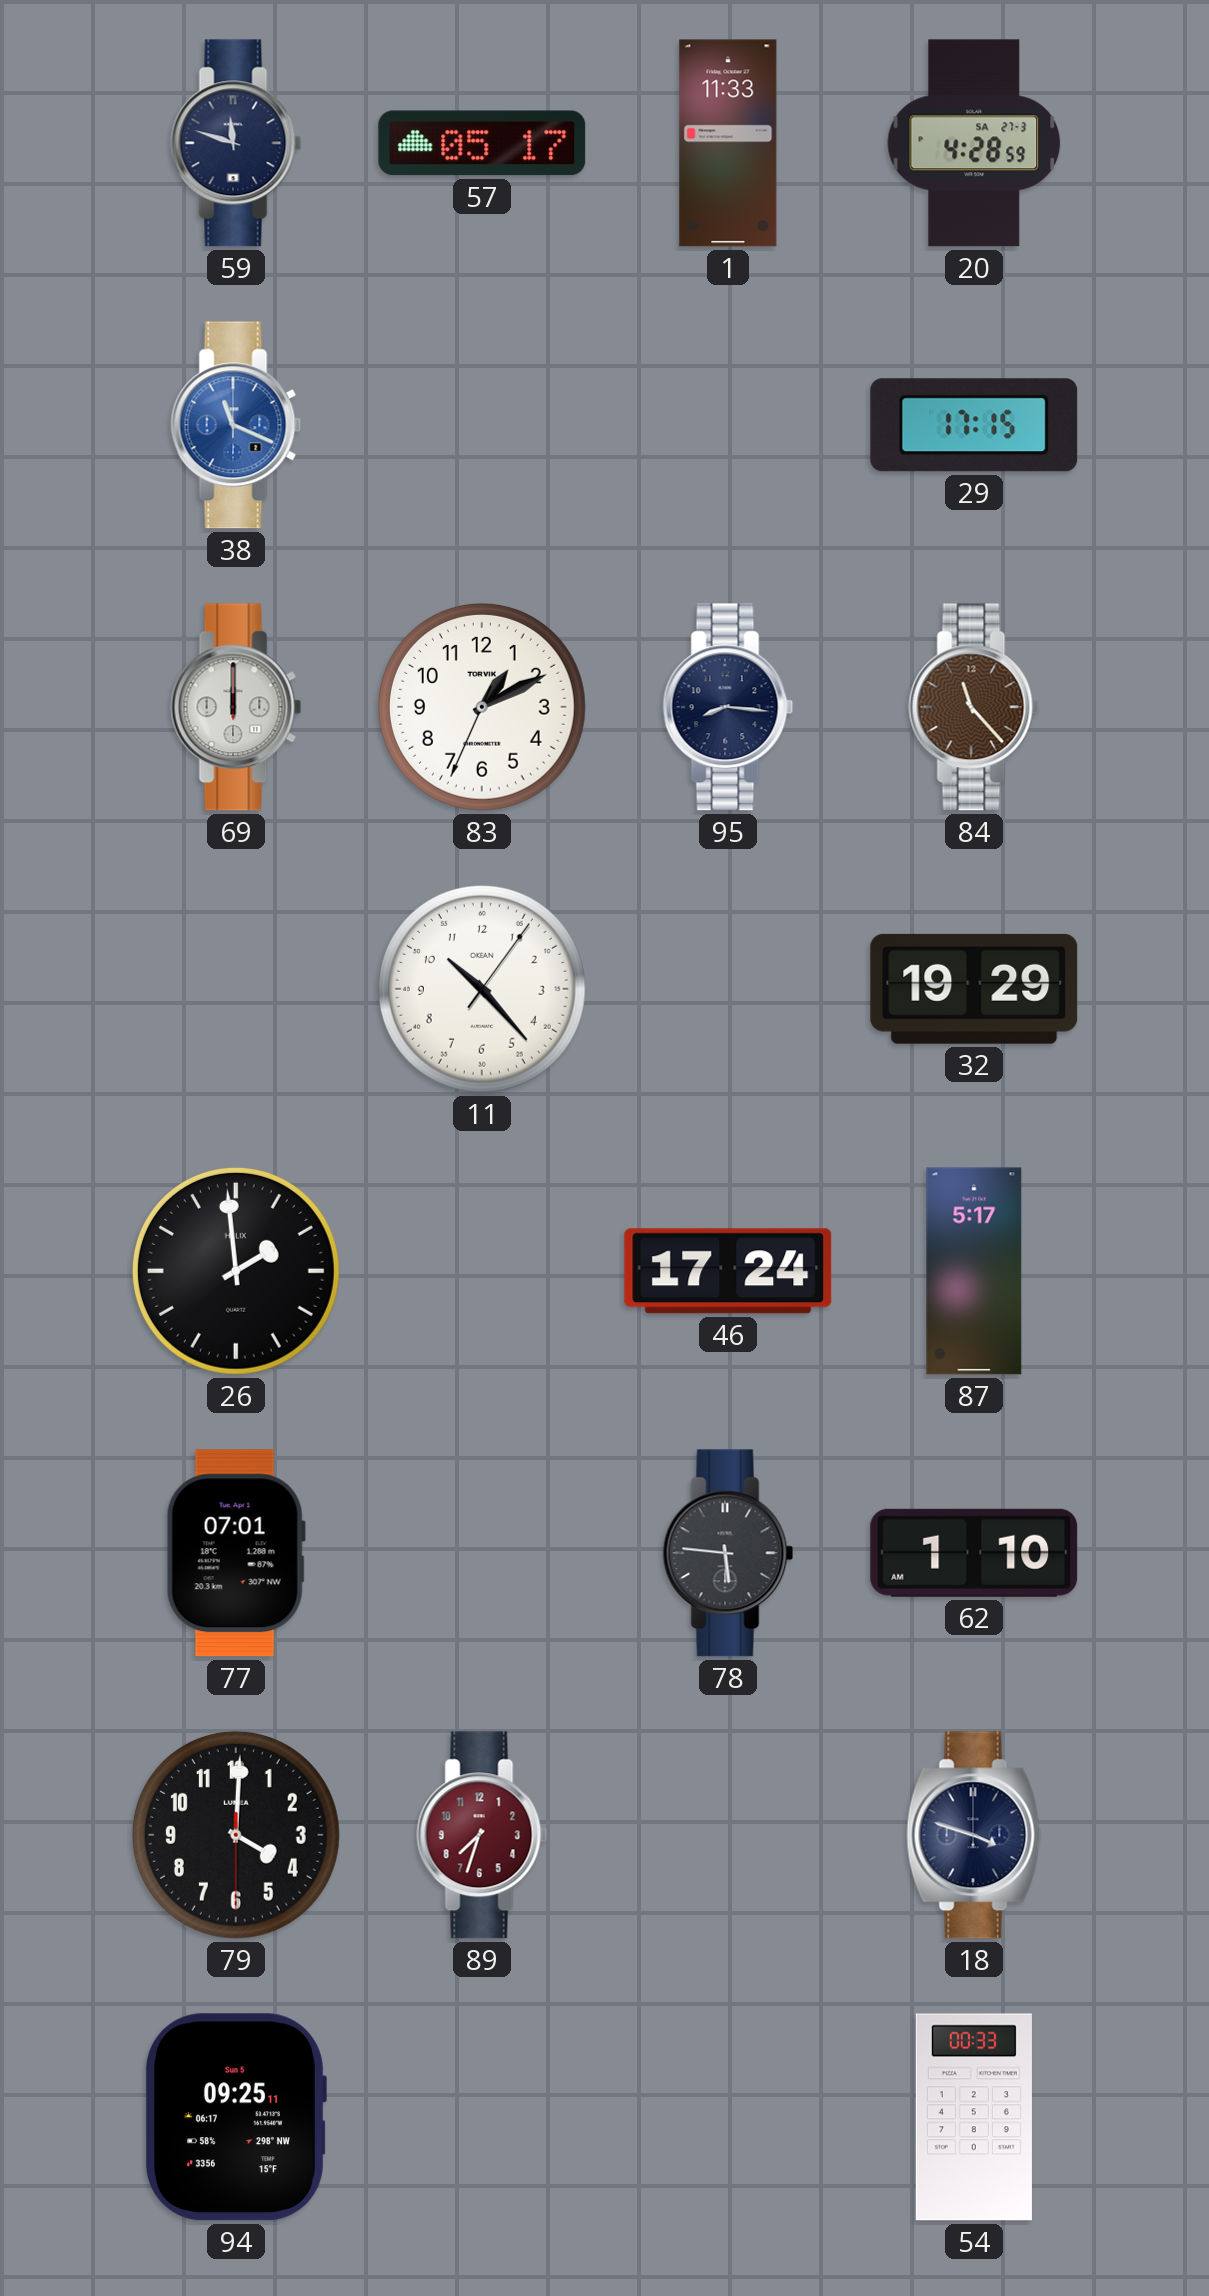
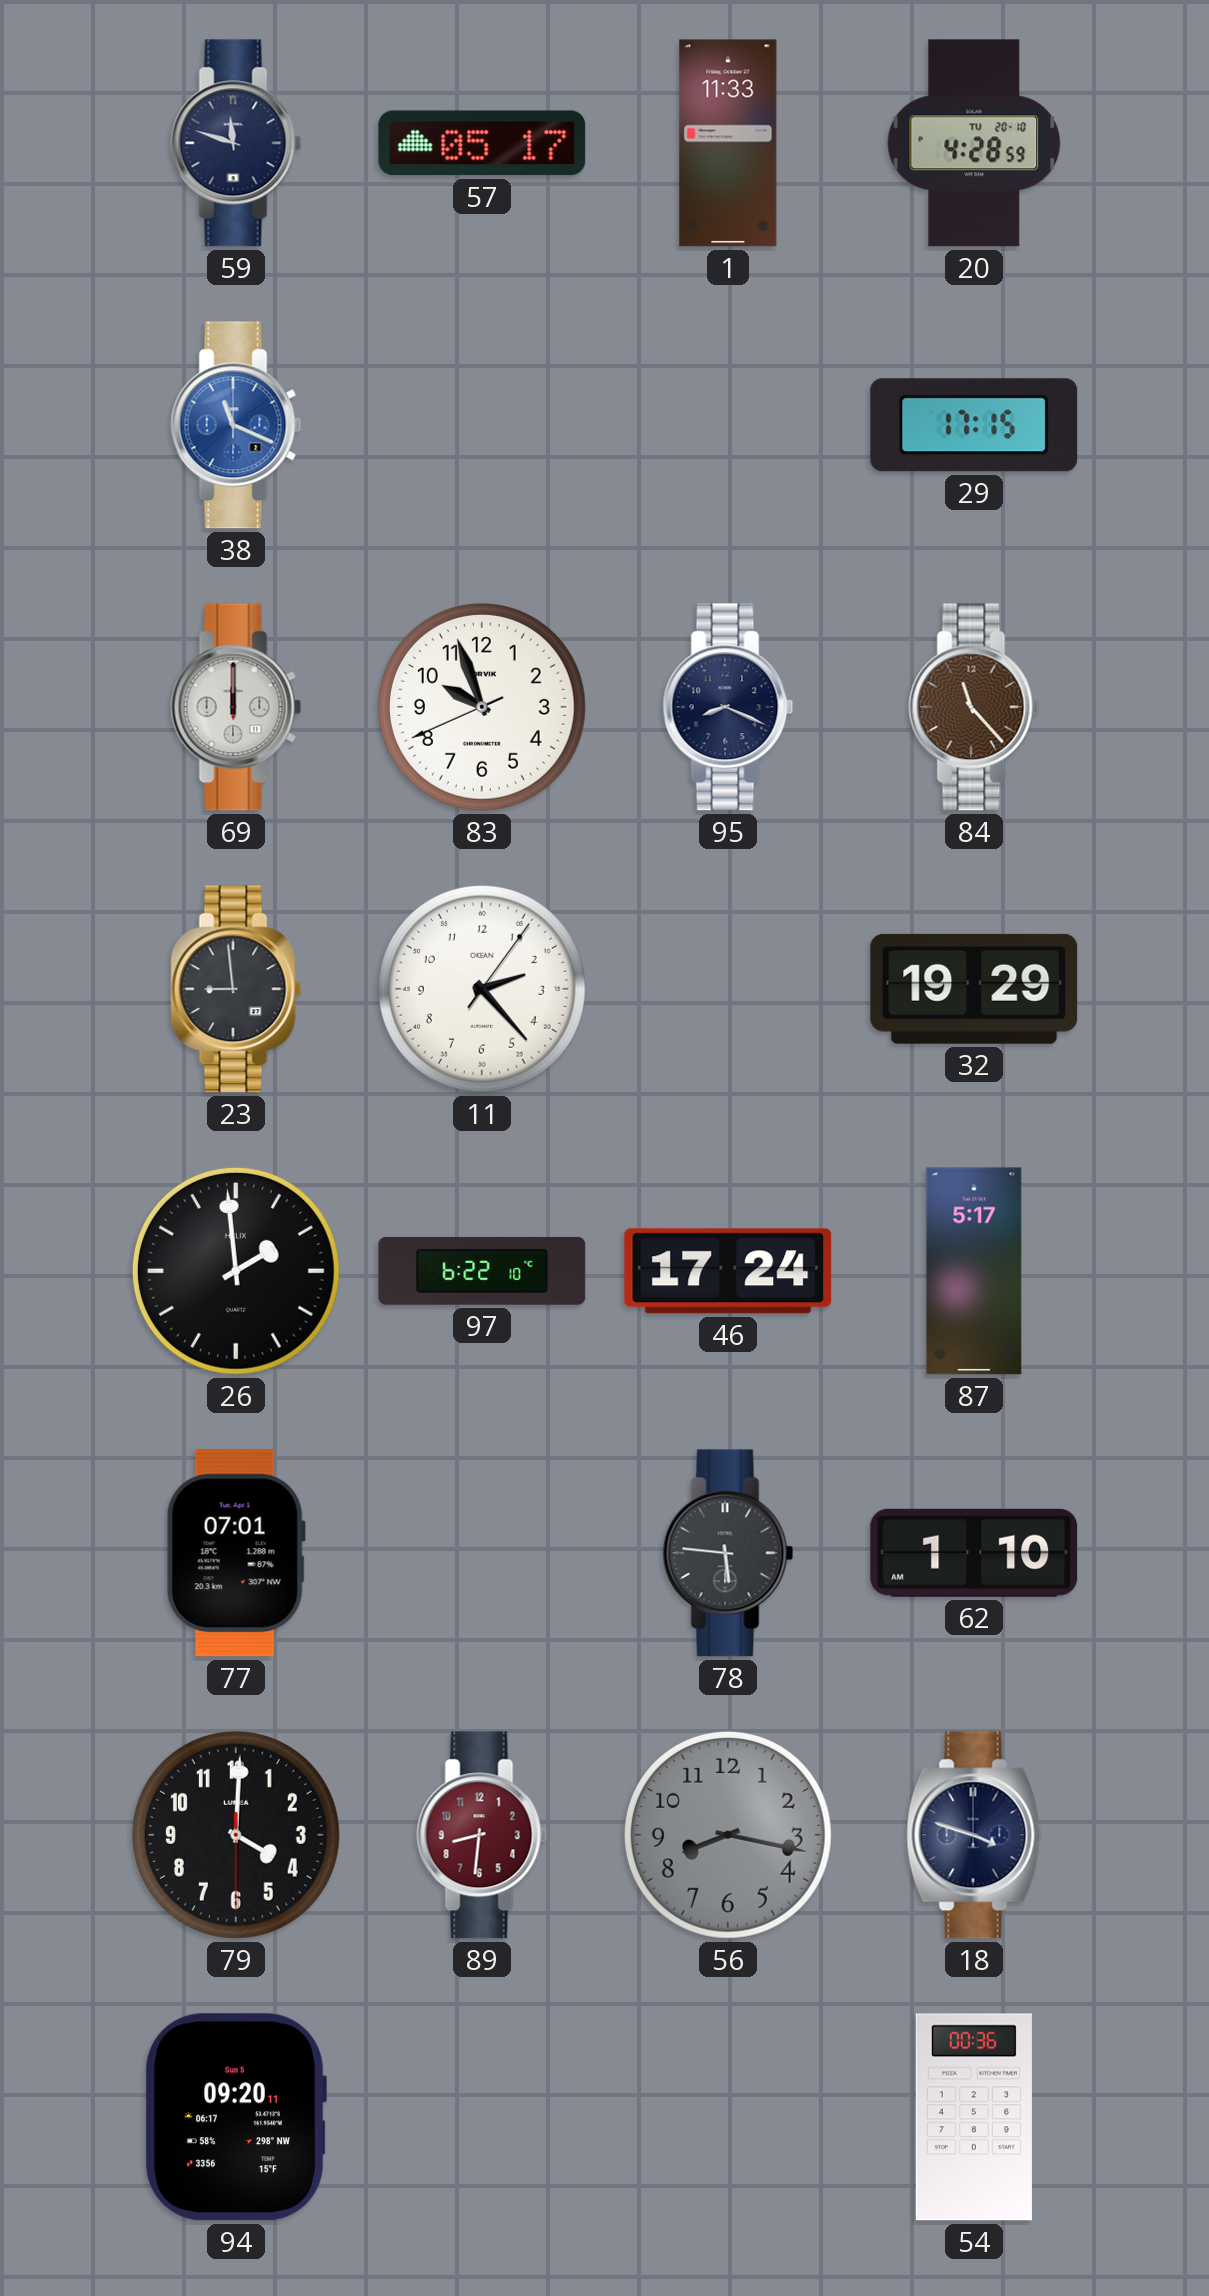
20 date: SA 27-3 -> TU 20-10
83: 1:10 -> 9:56
95: 8:16 -> 8:19
23: none -> 8:59
11: 10:23 -> 2:23
97: none -> 6:22
89: 7:33 -> 8:31
56: none -> 8:17
94: 09:25 -> 09:20
54: 00:33 -> 00:36
